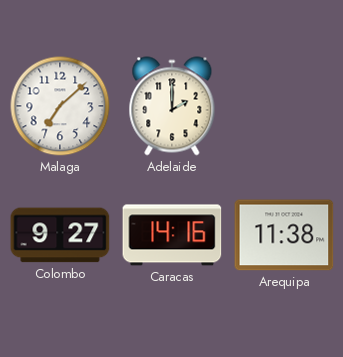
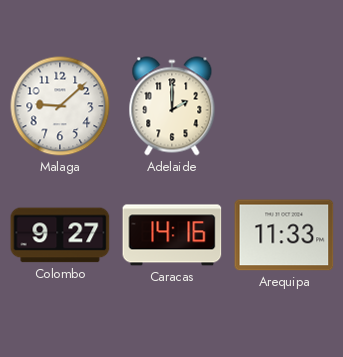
Malaga: 7:08 -> 9:08
Arequipa: 11:38 -> 11:33
